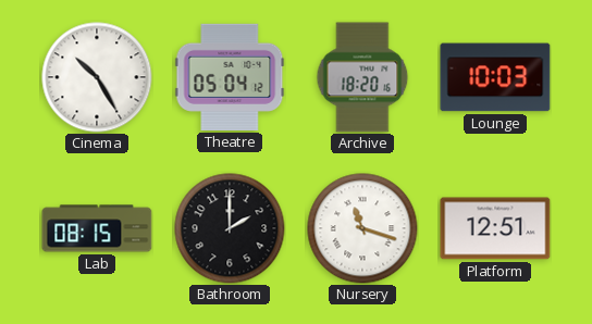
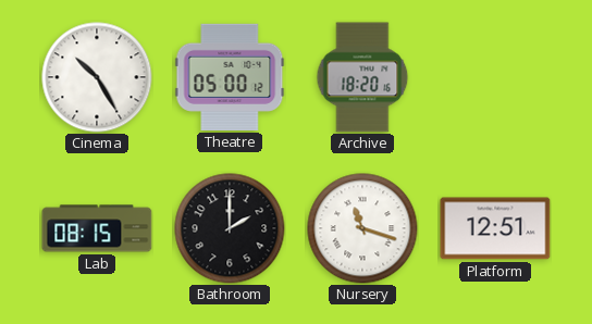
Theatre: 05:04 -> 05:00
Lounge: 10:03 -> none
